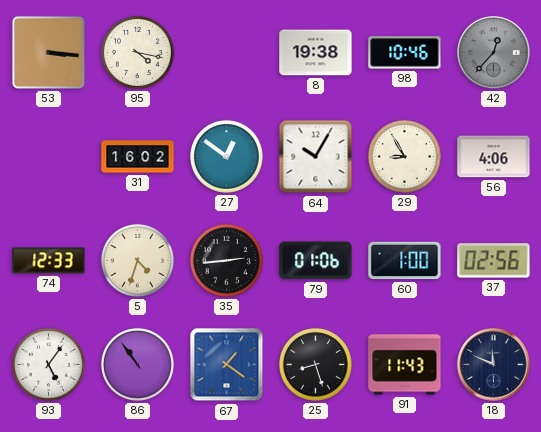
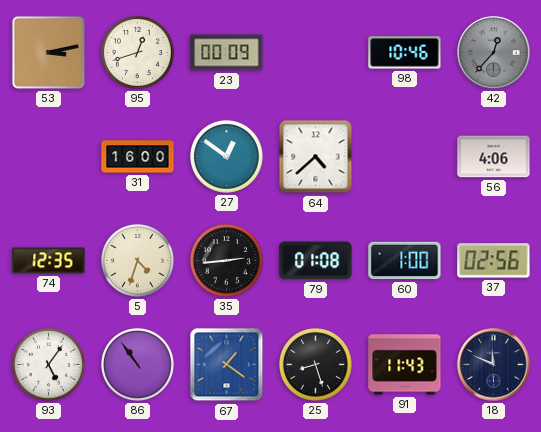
53: 3:16 -> 3:13
95: 4:17 -> 12:42
23: none -> 00:09
8: 19:38 -> none
31: 16:02 -> 16:00
64: 10:05 -> 4:38
29: 8:55 -> none
74: 12:33 -> 12:35
79: 01:06 -> 01:08
